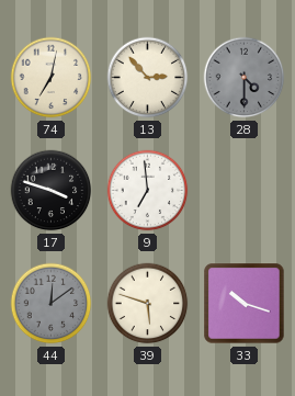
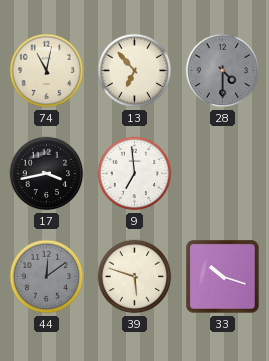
74: 7:02 -> 11:02
13: 2:53 -> 6:53
17: 3:48 -> 3:43
